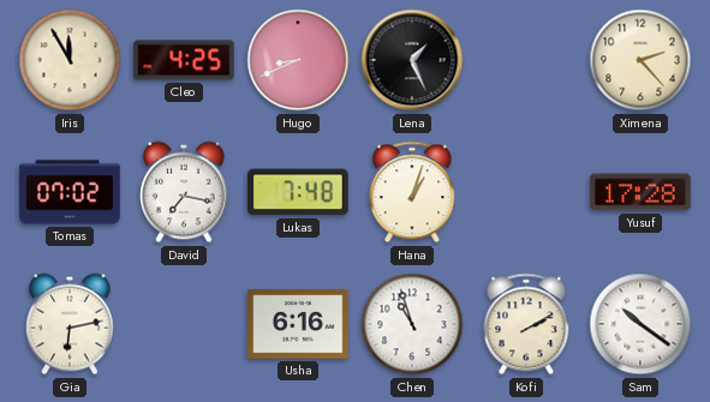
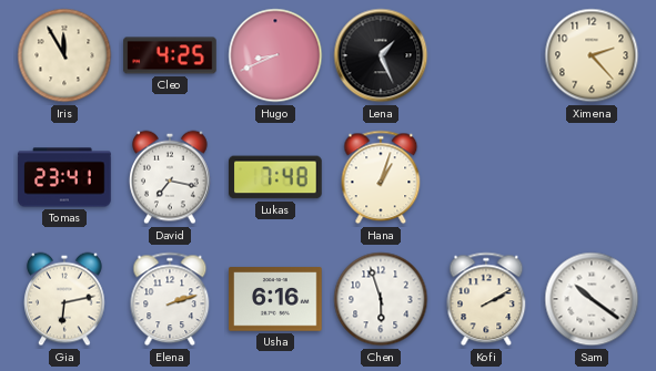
Tomas: 07:02 -> 23:41
Yusuf: 17:28 -> none
Elena: none -> 2:12
Chen: 10:57 -> 5:57
